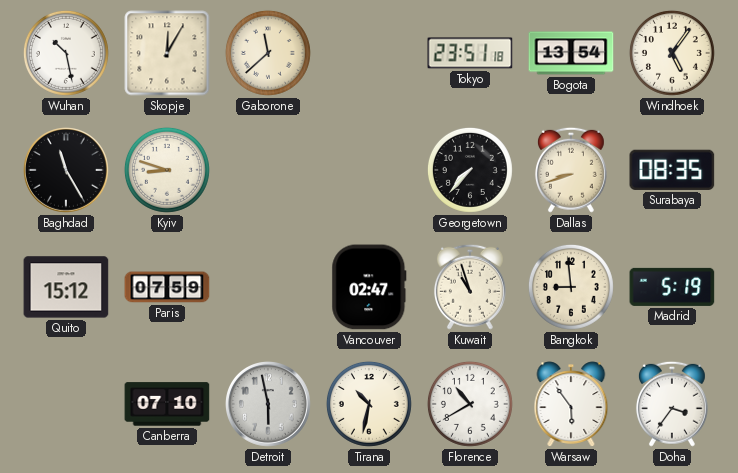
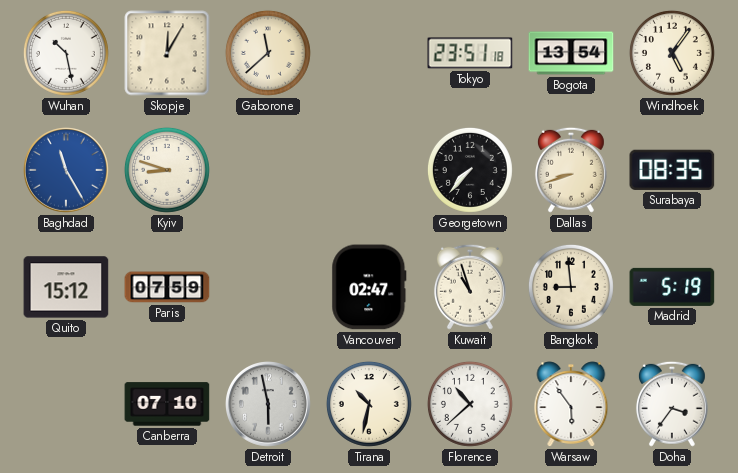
Baghdad dial: black -> blue
Florence: 10:40 -> 10:38
